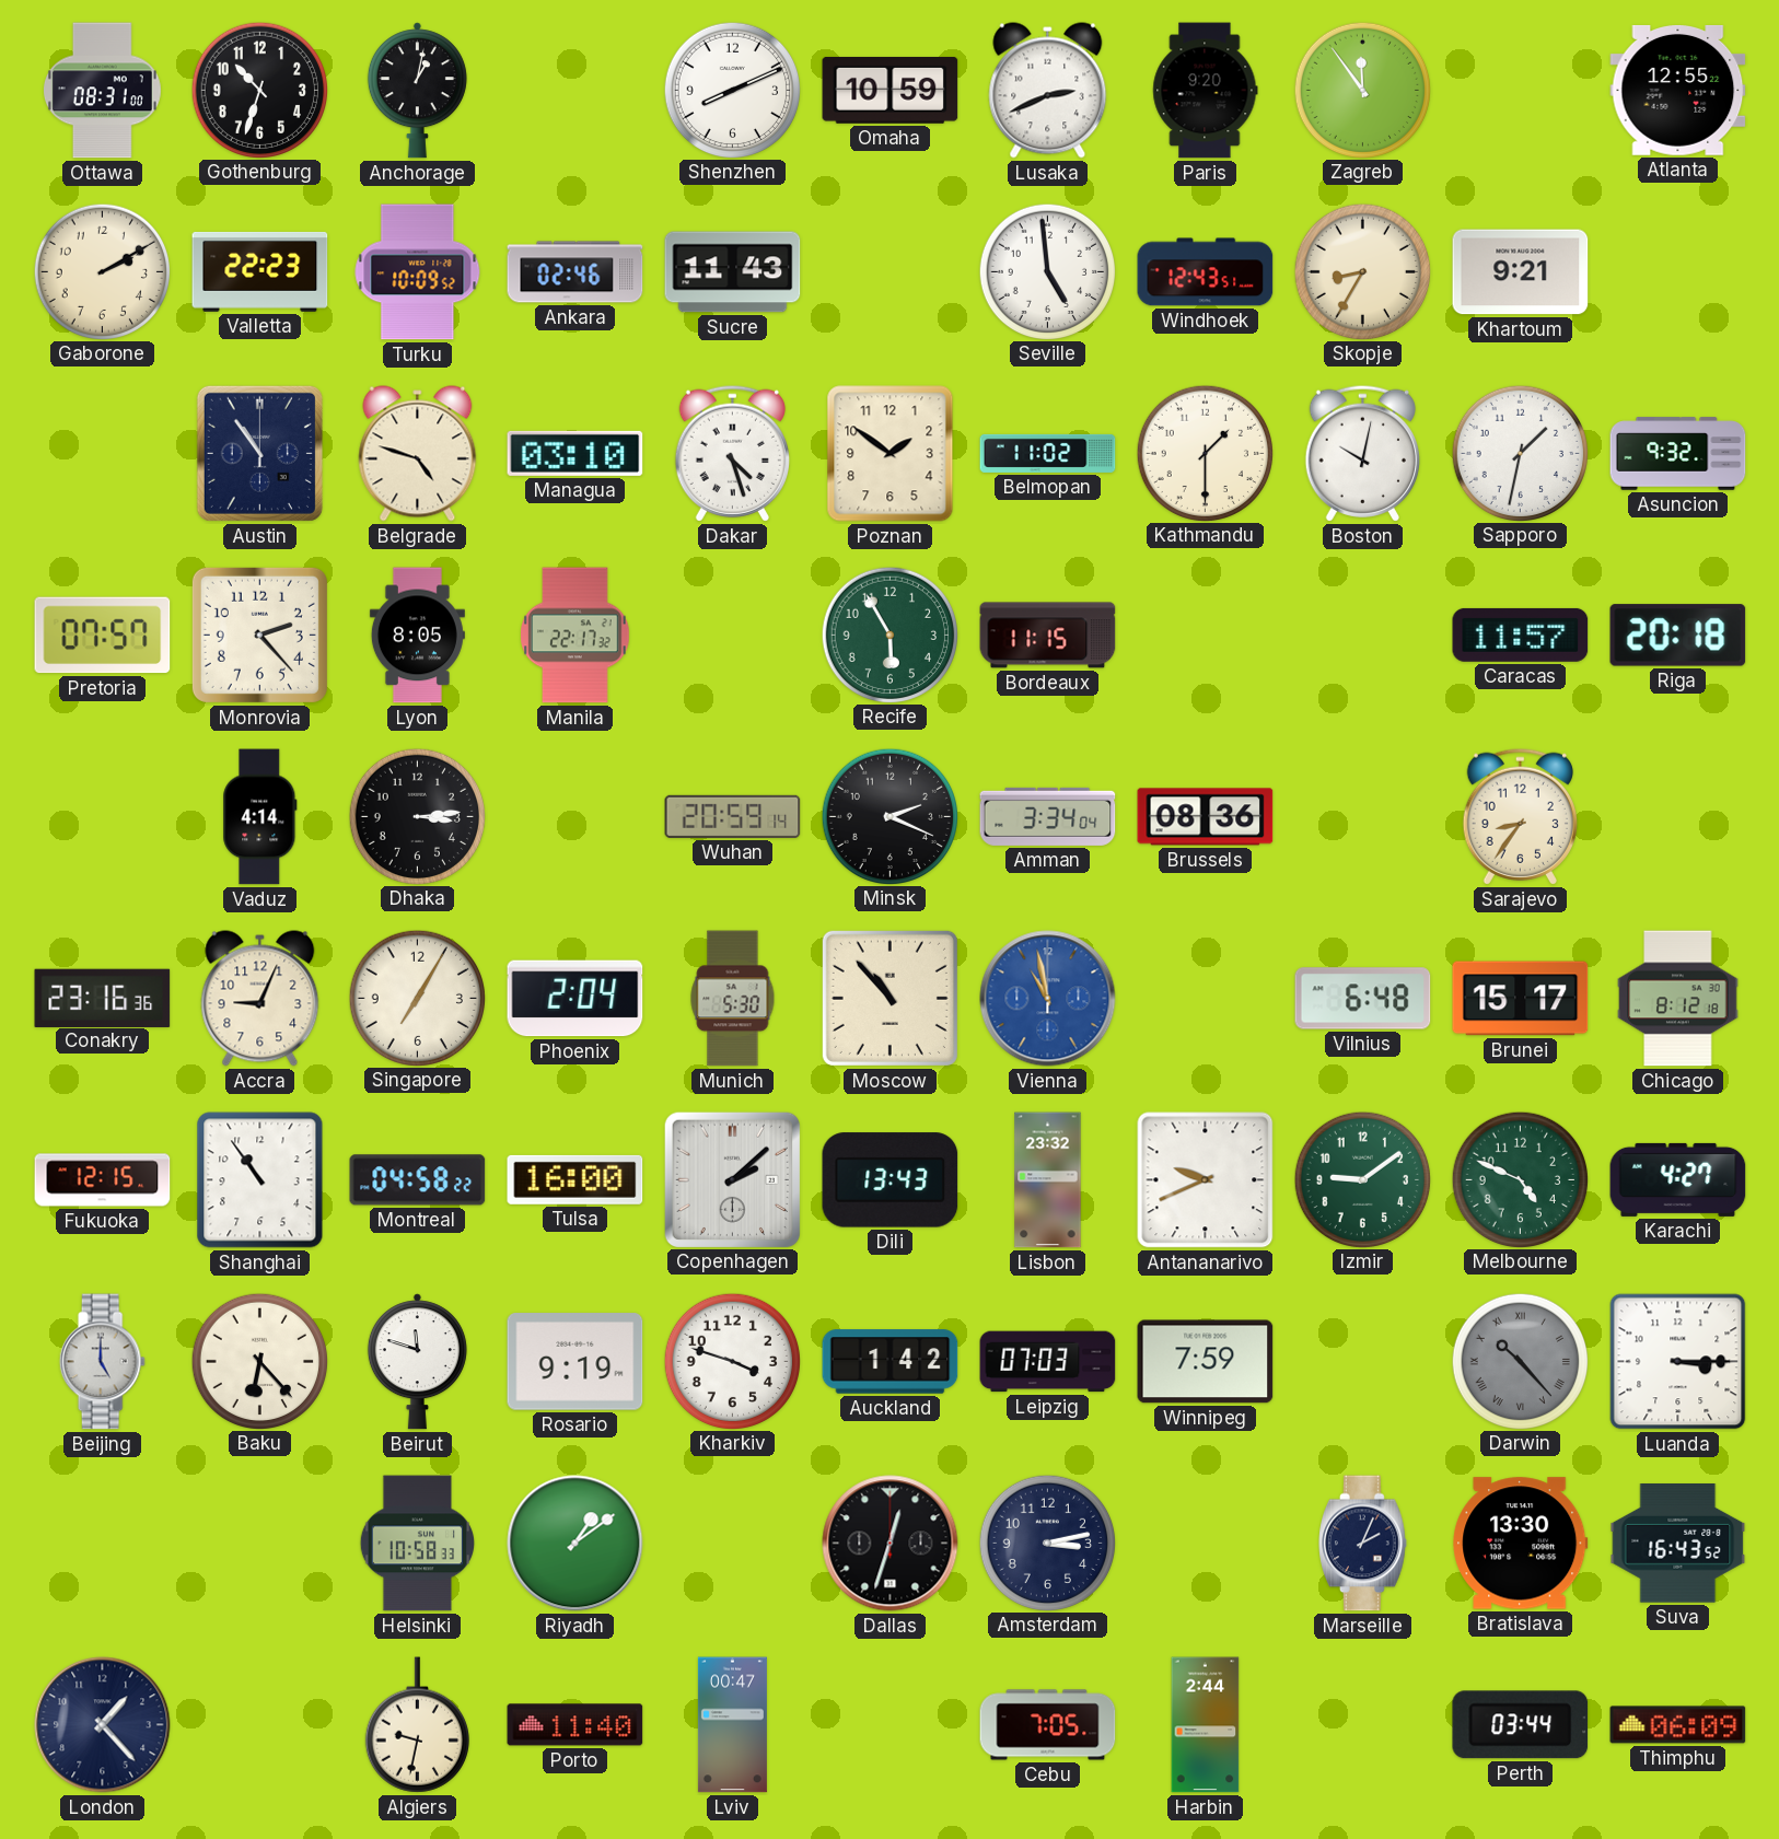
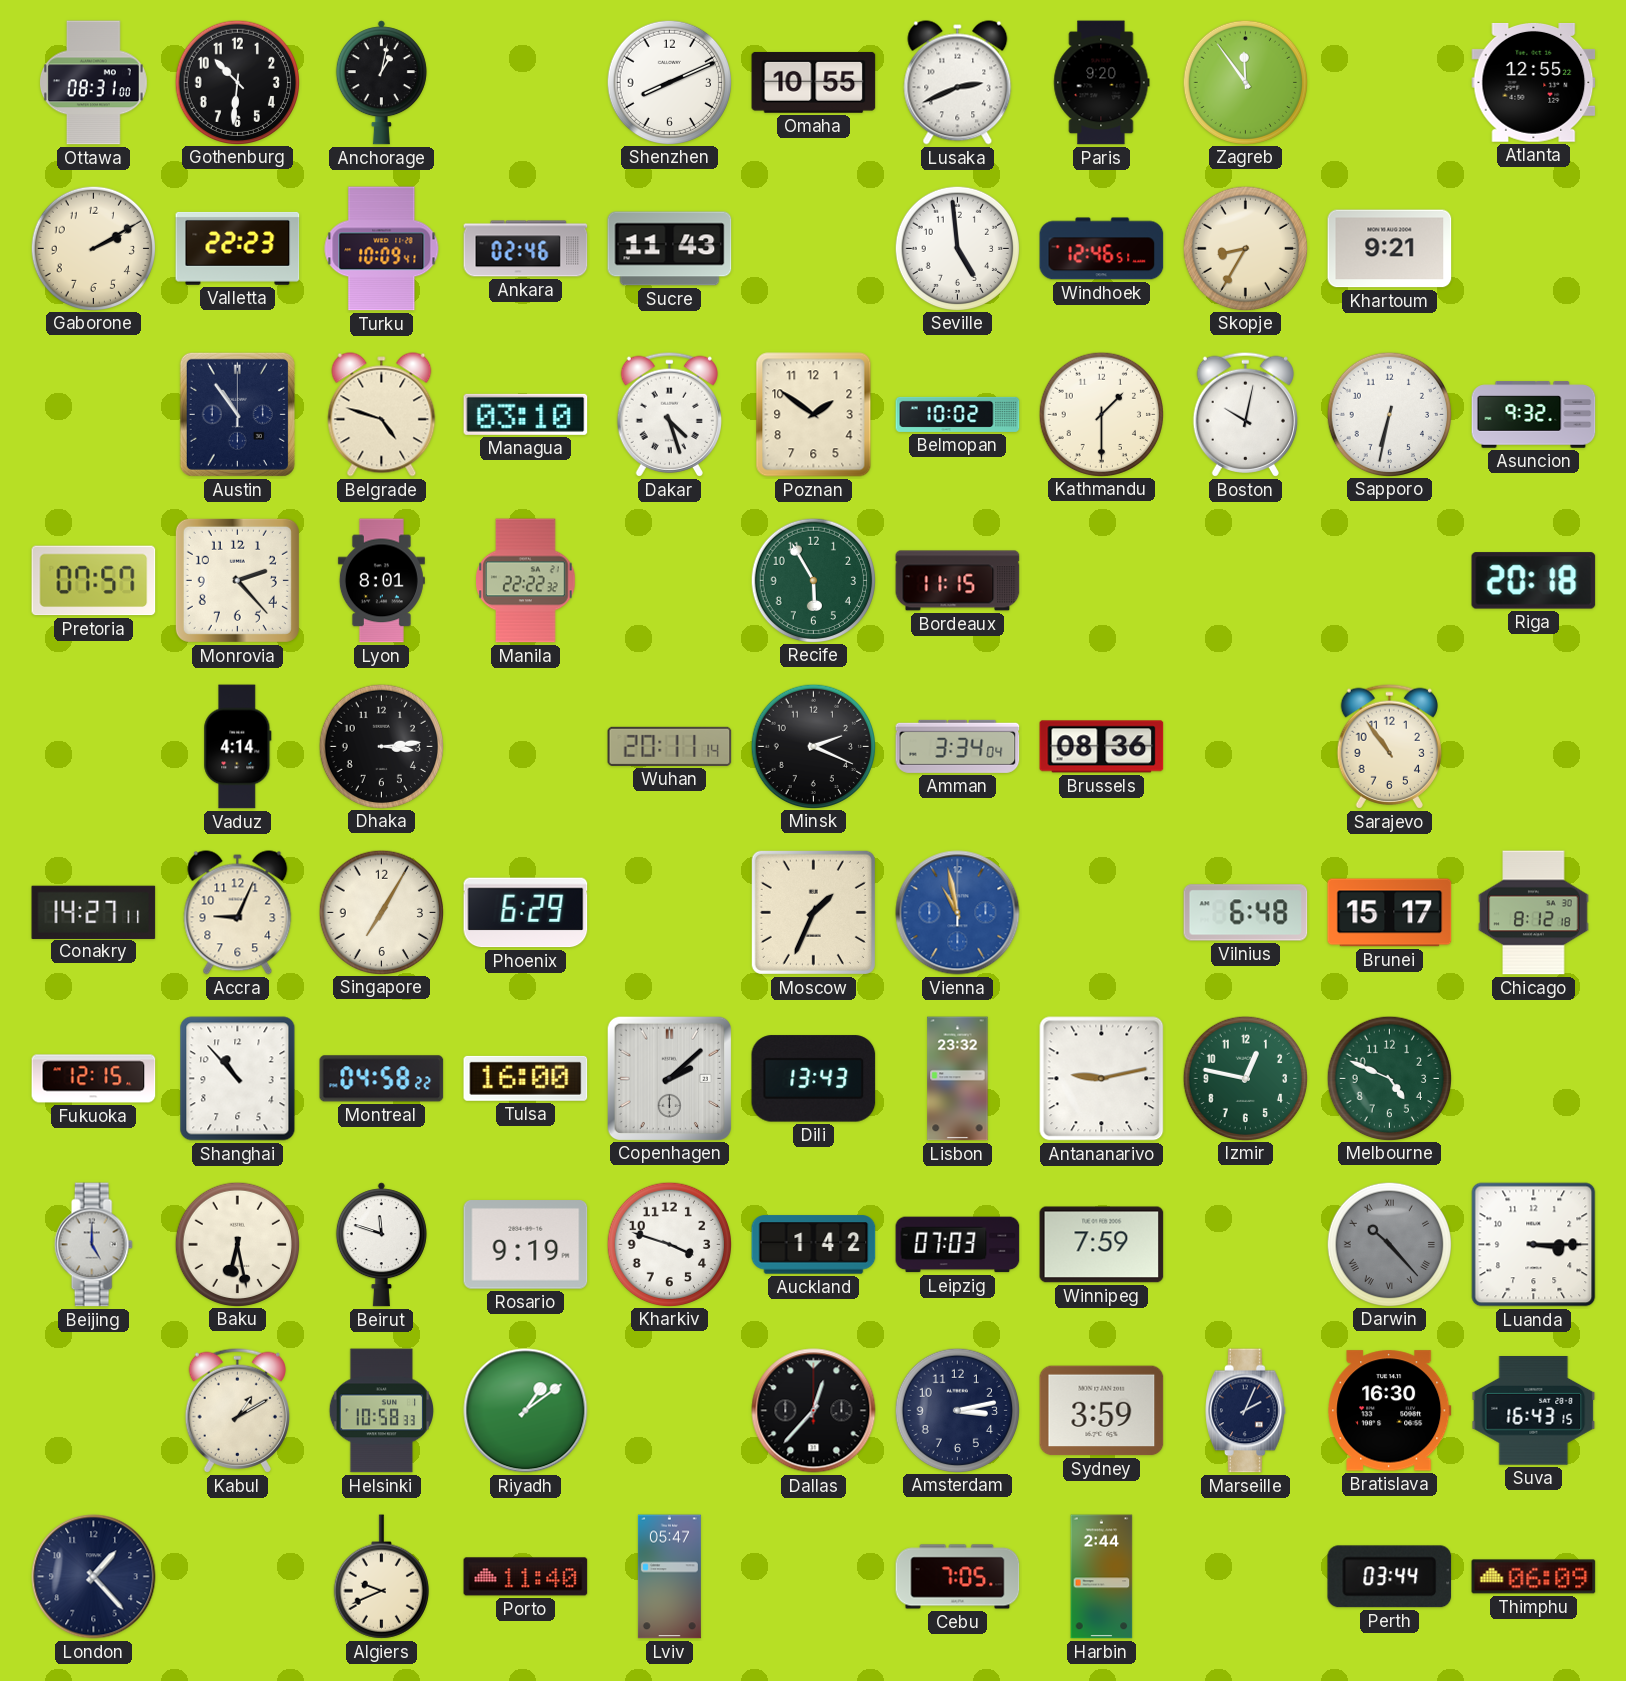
Gothenburg: 10:33 -> 10:31
Omaha: 10:59 -> 10:55
Turku: 10:09:52 -> 10:09:41
Windhoek: 12:43 -> 12:46
Belmopan: 11:02 -> 10:02
Sapporo: 1:32 -> 6:32
Lyon: 8:05 -> 8:01
Manila: 22:17 -> 22:22
Caracas: 11:57 -> none
Wuhan: 20:59 -> 20:11
Sarajevo: 8:36 -> 10:54
Conakry: 23:16 -> 14:27
Phoenix: 2:04 -> 6:29
Munich: 5:30 -> none
Moscow: 10:53 -> 1:34
Shanghai: 10:54 -> 10:53
Antananarivo: 9:41 -> 9:13
Izmir: 9:09 -> 12:47
Karachi: 4:27 -> none
Baku: 6:23 -> 6:28
Kabul: none -> 1:10
Dallas: 12:33 -> 12:37
Sydney: none -> 3:59
Bratislava: 13:30 -> 16:30
Suva: 16:43:52 -> 16:43:15
Algiers: 9:32 -> 9:41
Lviv: 00:47 -> 05:47
